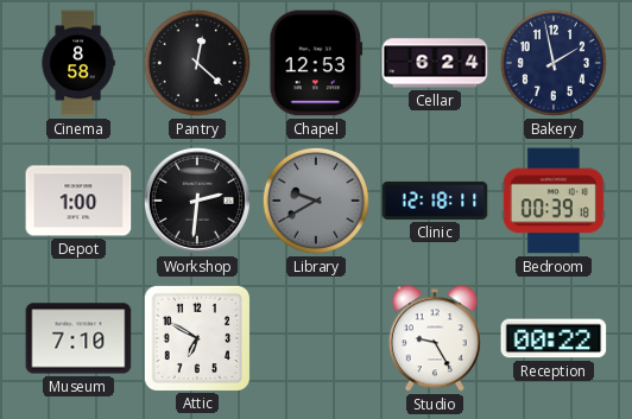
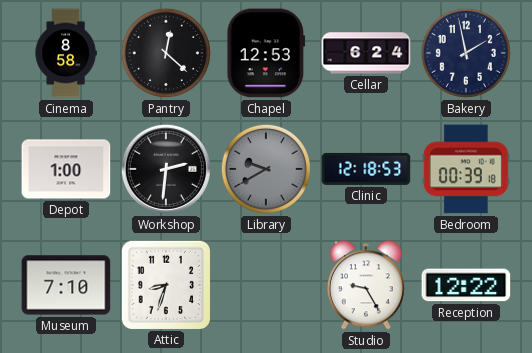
Clinic: 12:18:11 -> 12:18:53
Attic: 6:50 -> 8:33
Reception: 00:22 -> 12:22
